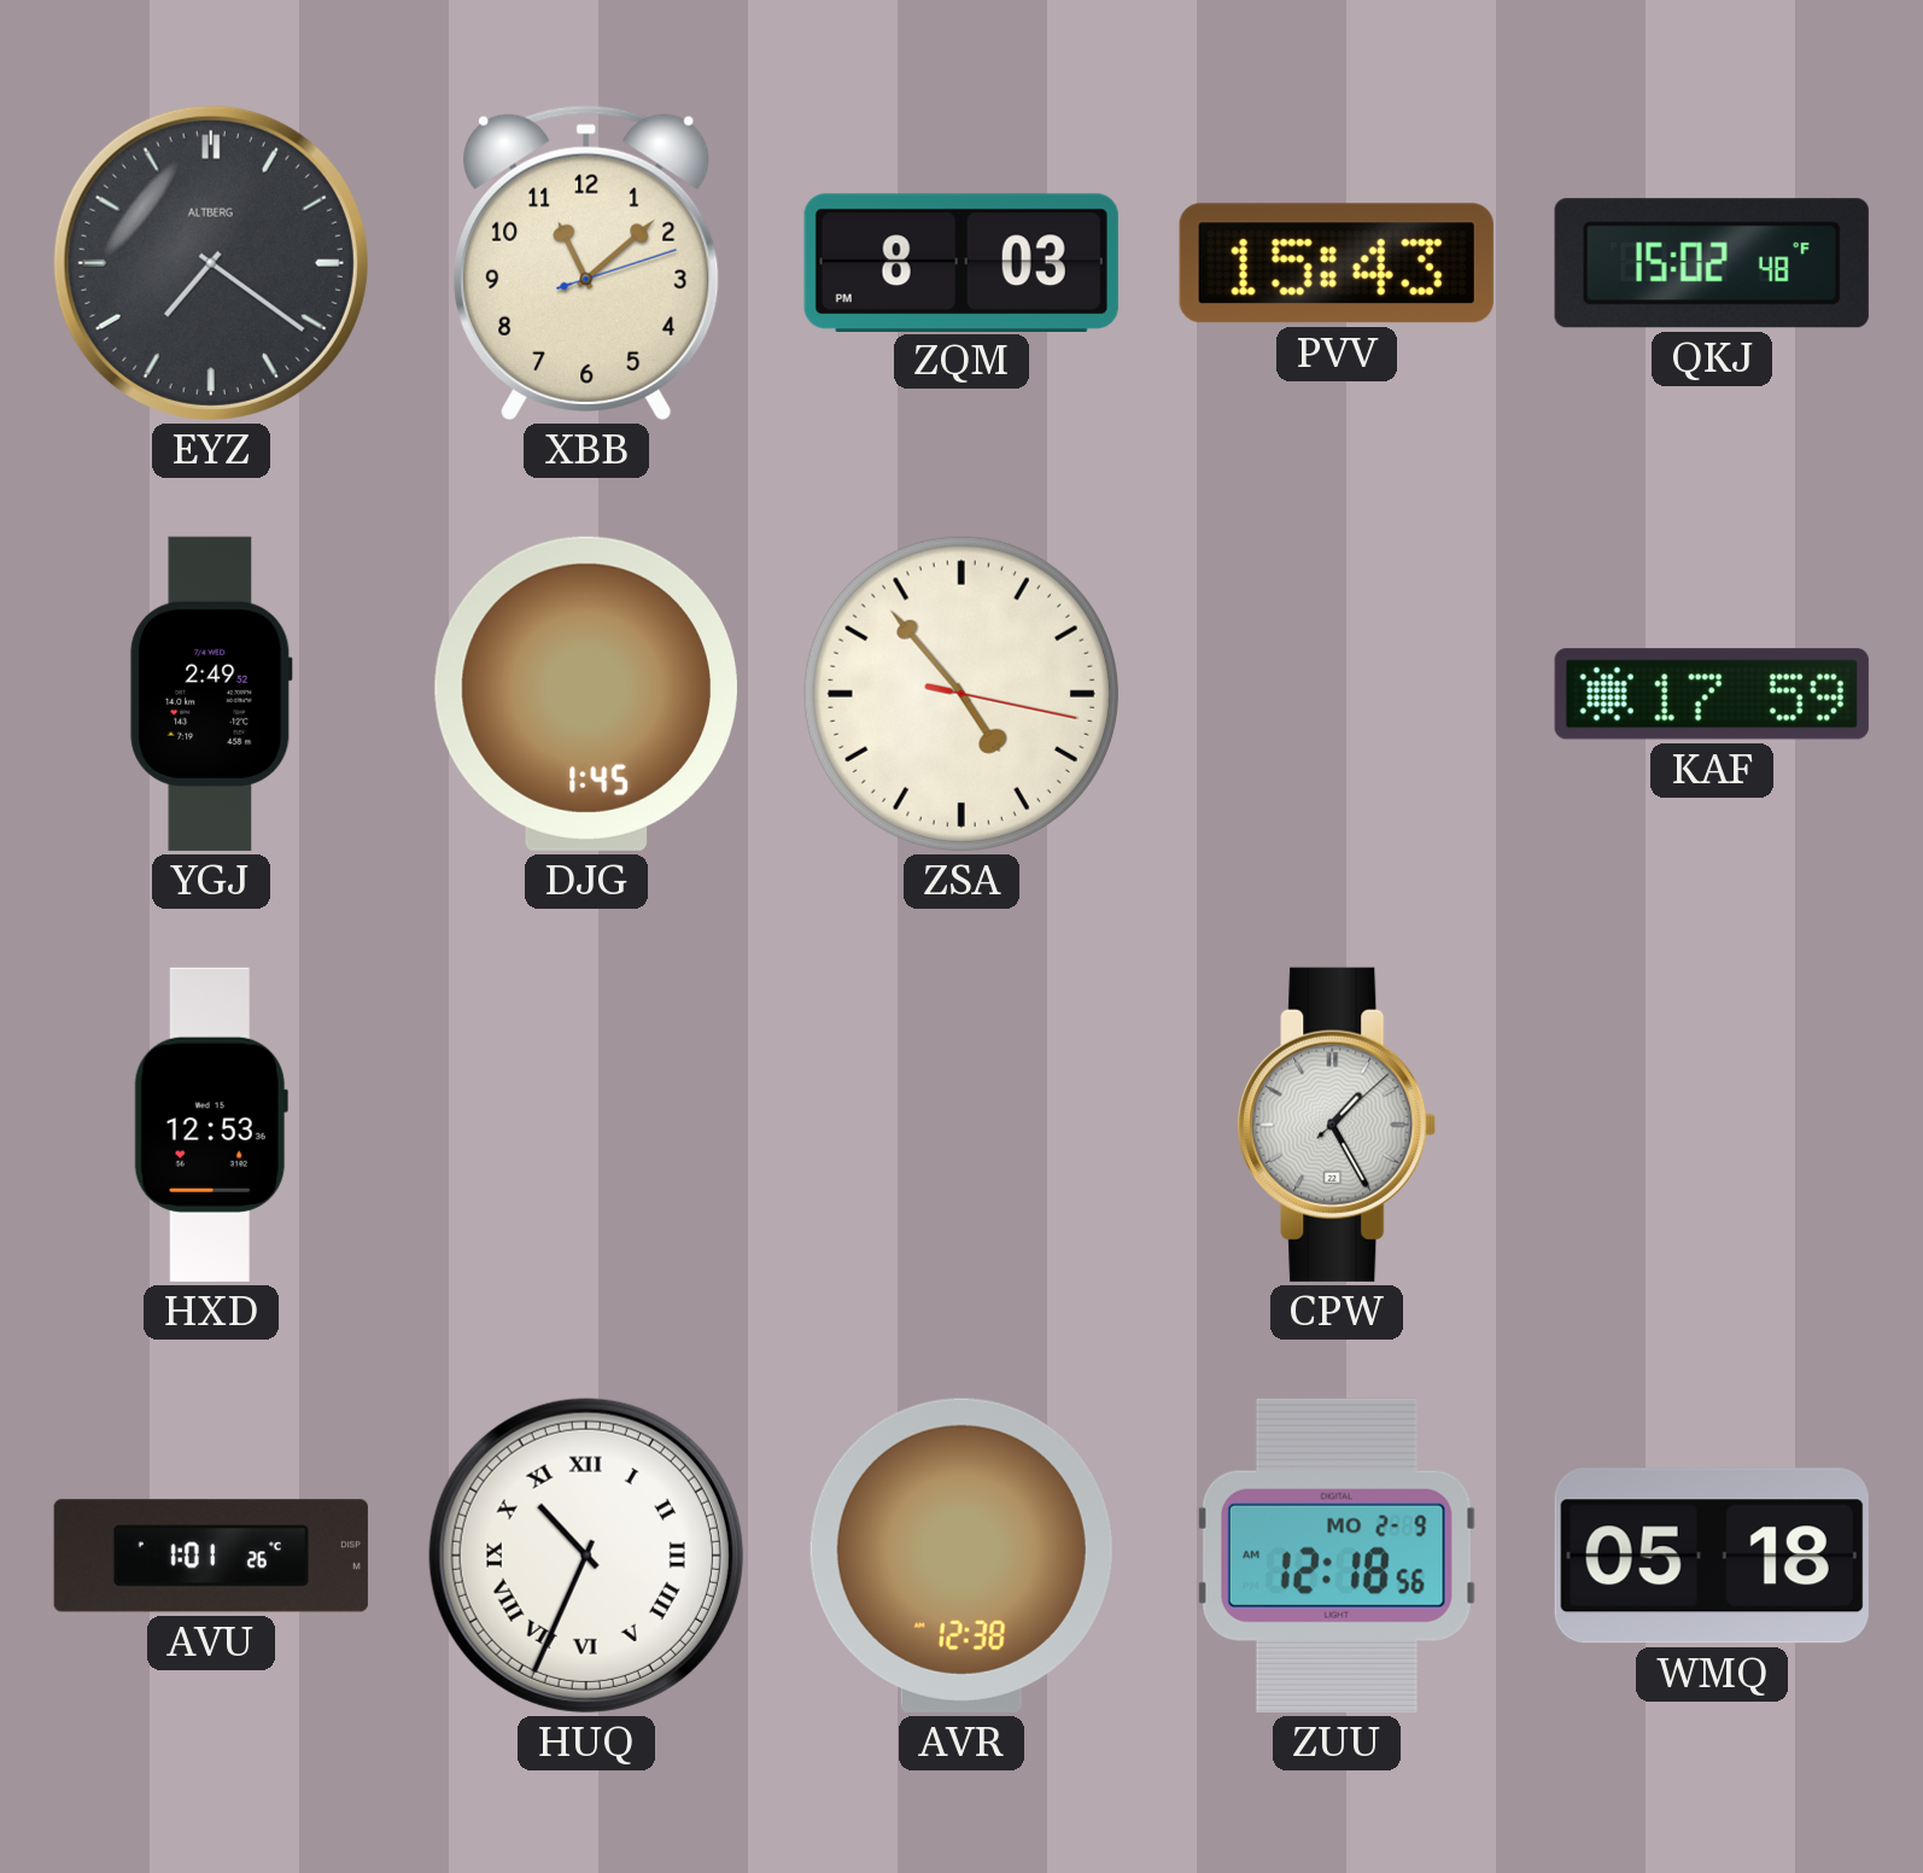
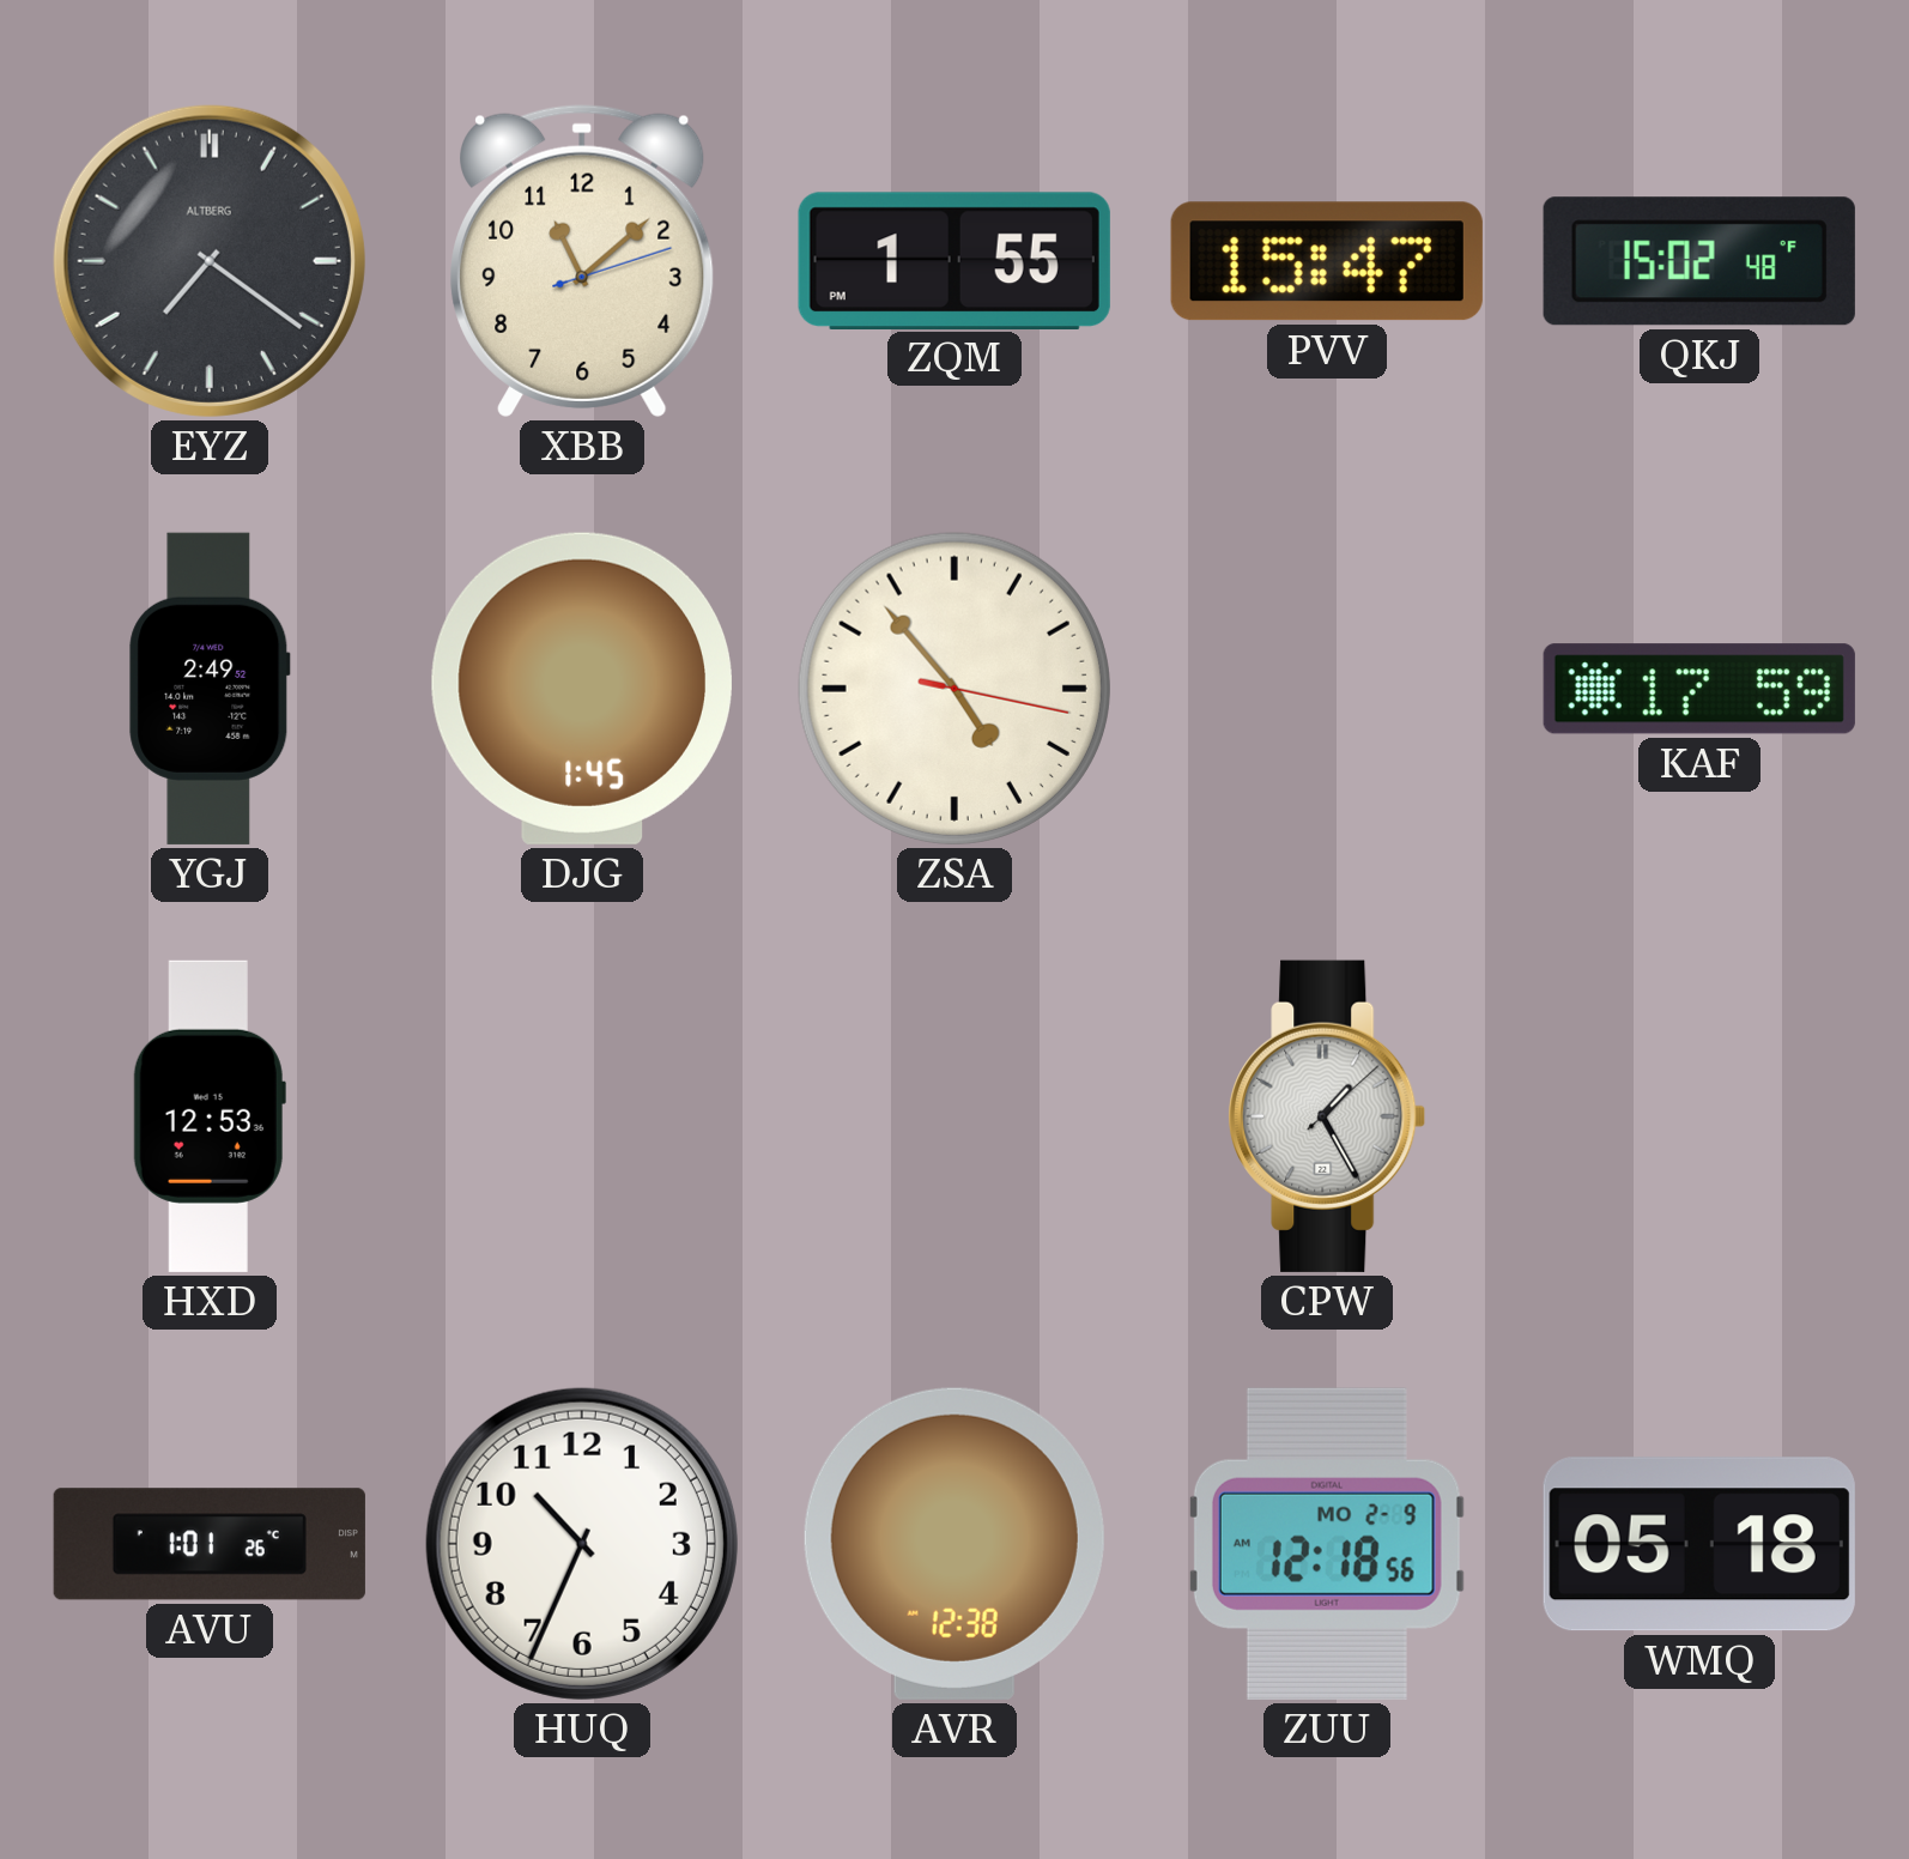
ZQM: 8:03 -> 1:55
PVV: 15:43 -> 15:47
HUQ numerals: Roman -> Arabic
